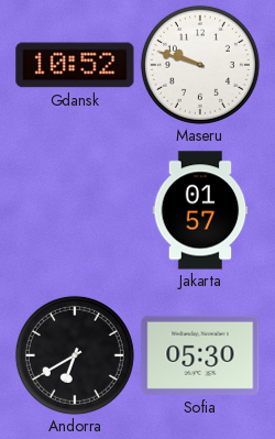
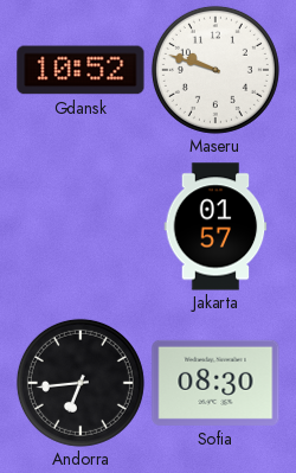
Andorra: 6:40 -> 6:44
Sofia: 05:30 -> 08:30
